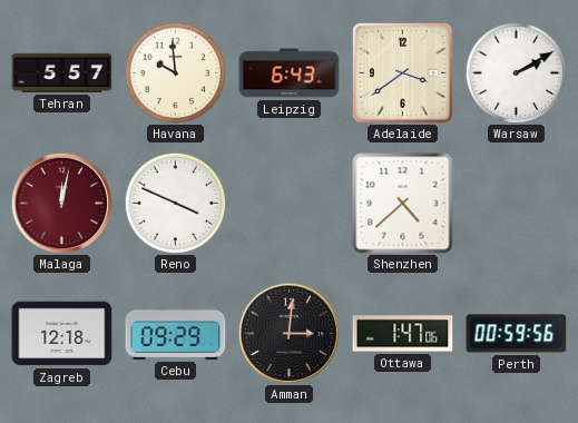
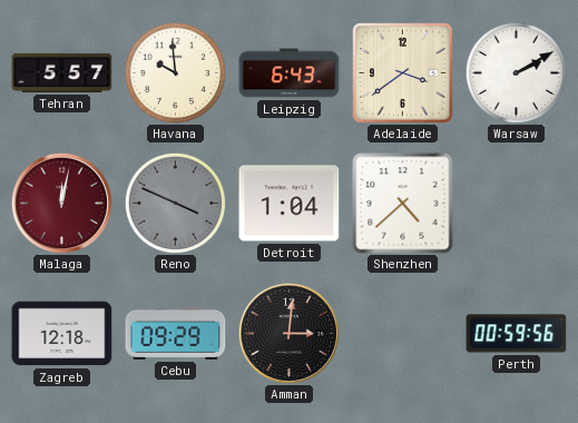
Reno dial: white -> grey
Detroit: none -> 1:04
Ottawa: 1:47 -> none
